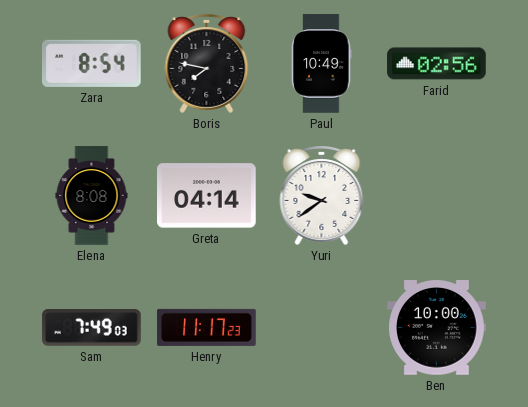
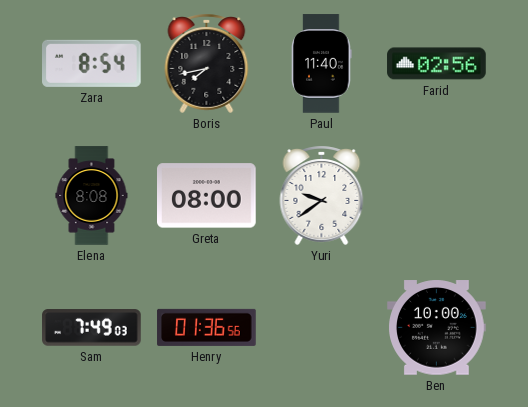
Boris: 7:47 -> 7:43
Paul: 10:49 -> 11:40
Greta: 04:14 -> 08:00
Henry: 11:17 -> 01:36
